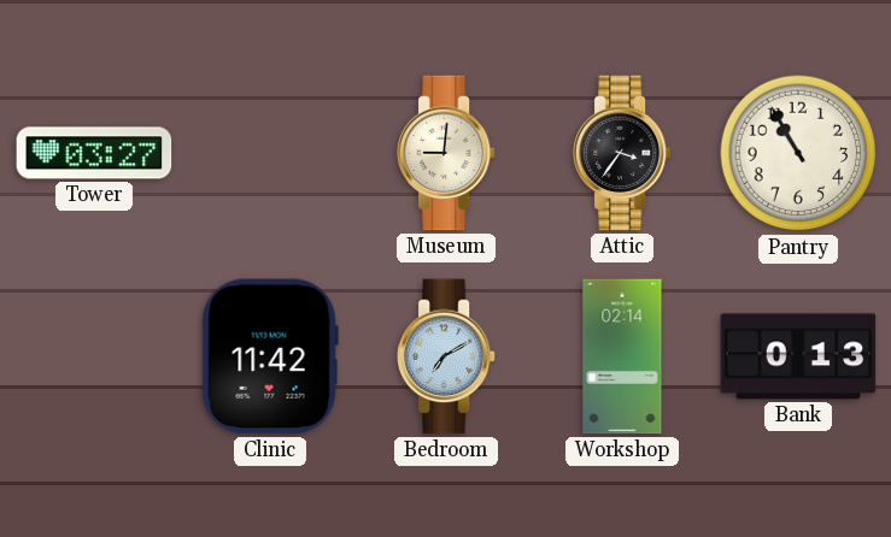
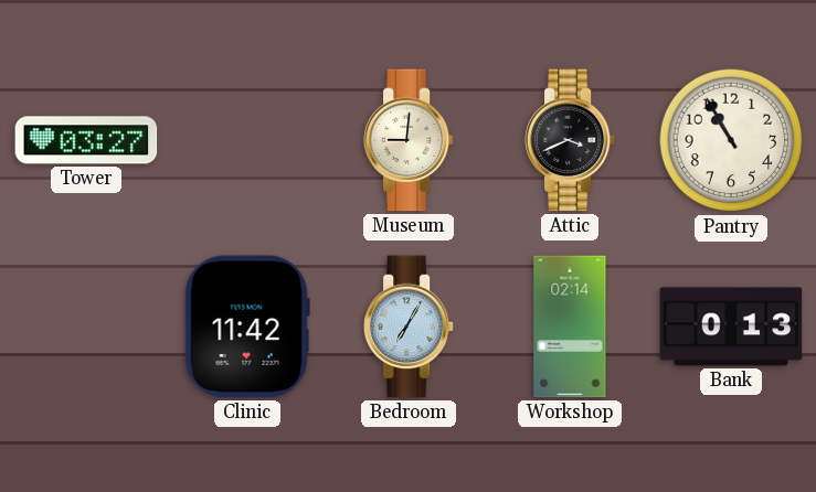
Attic: 3:36 -> 3:41
Bedroom: 7:10 -> 7:05
